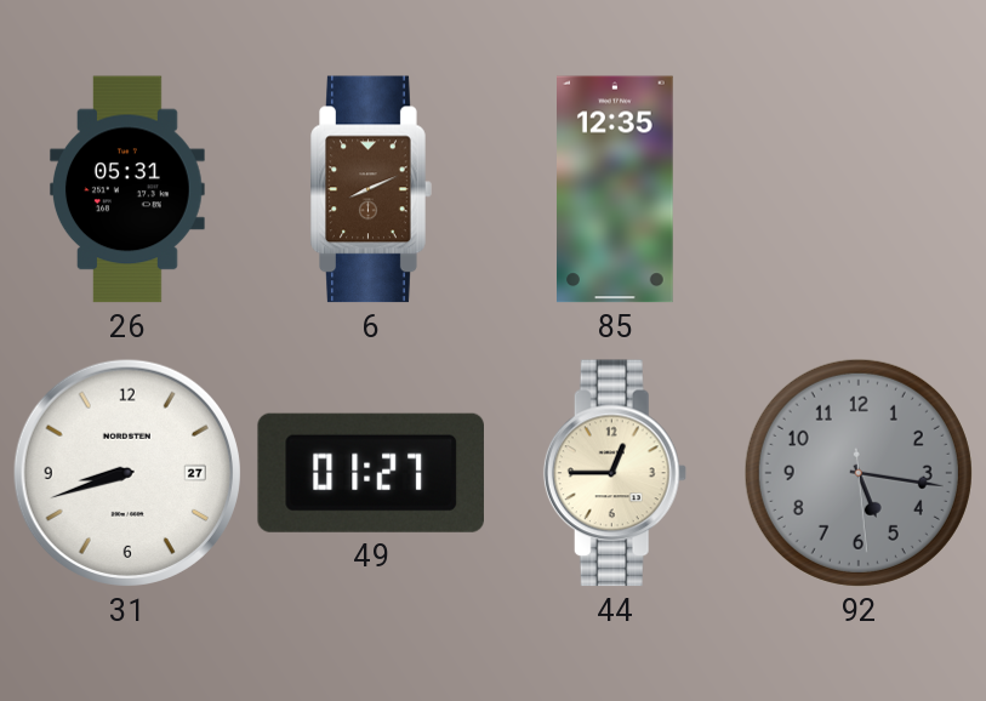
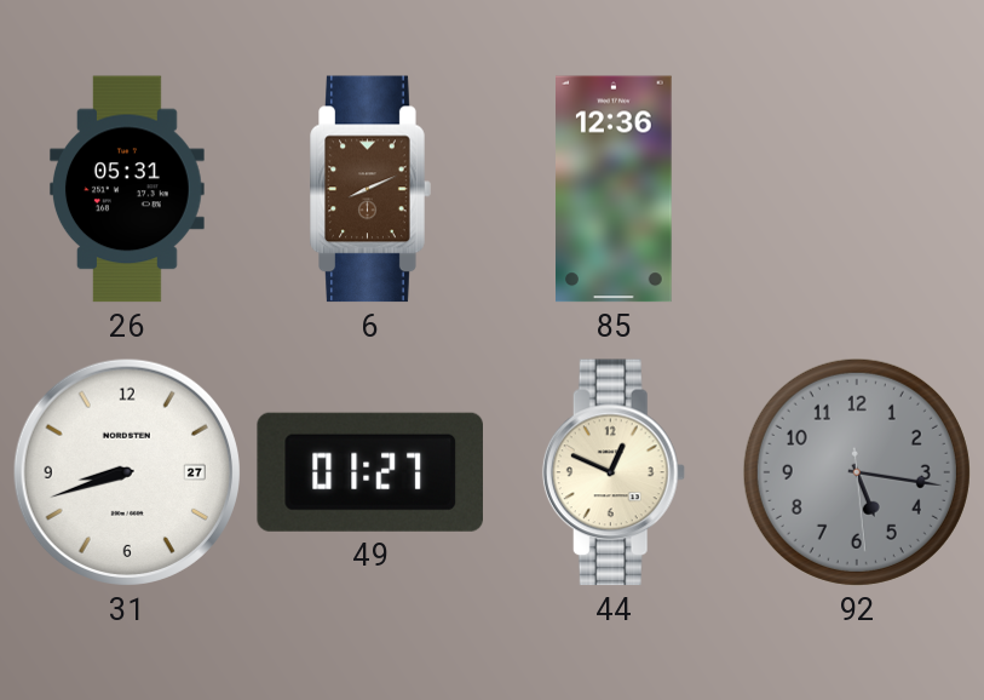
85: 12:35 -> 12:36
44: 12:45 -> 12:49
